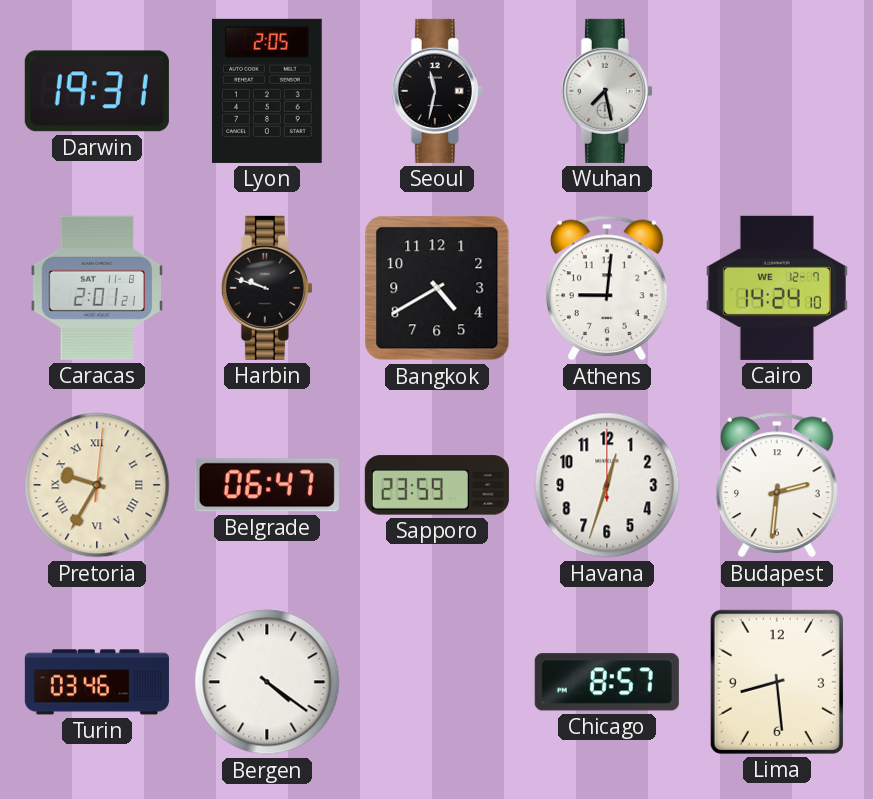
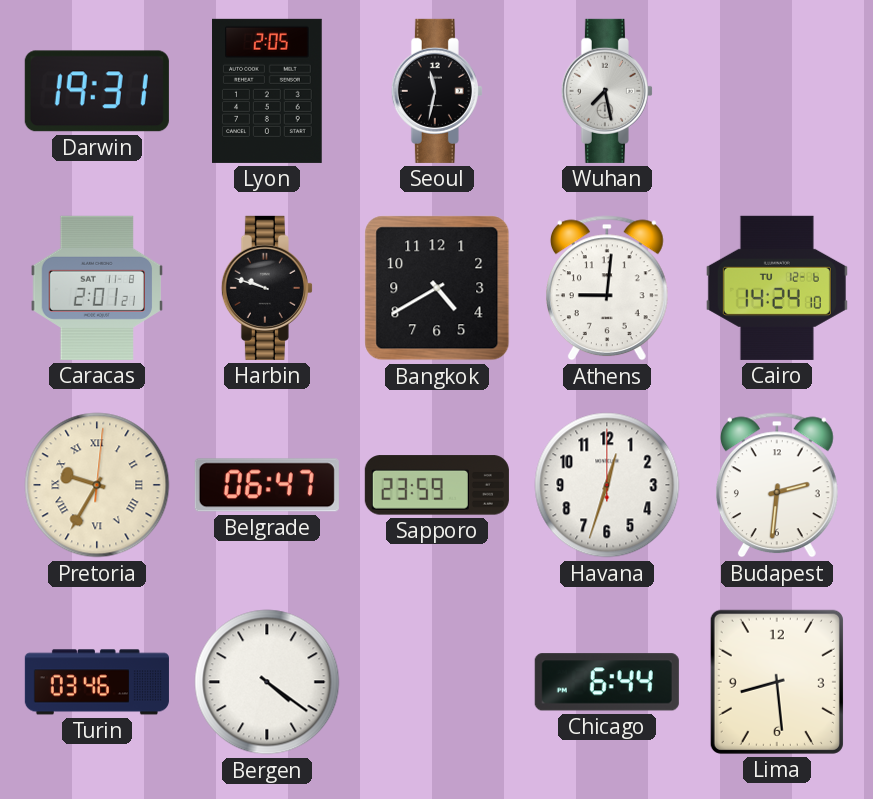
Cairo date: WE 12-7 -> TU 12-6
Chicago: 8:57 -> 6:44
